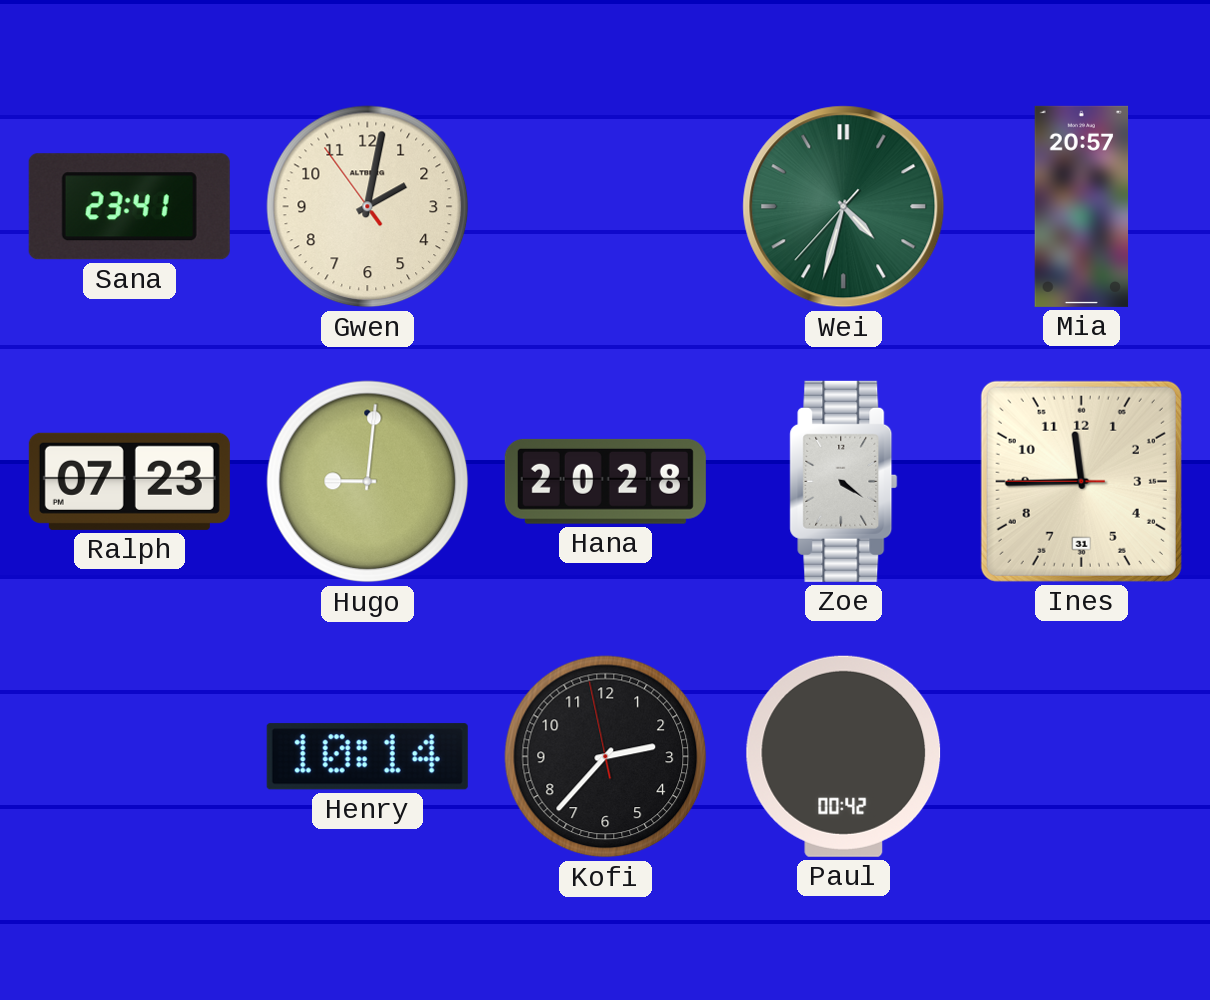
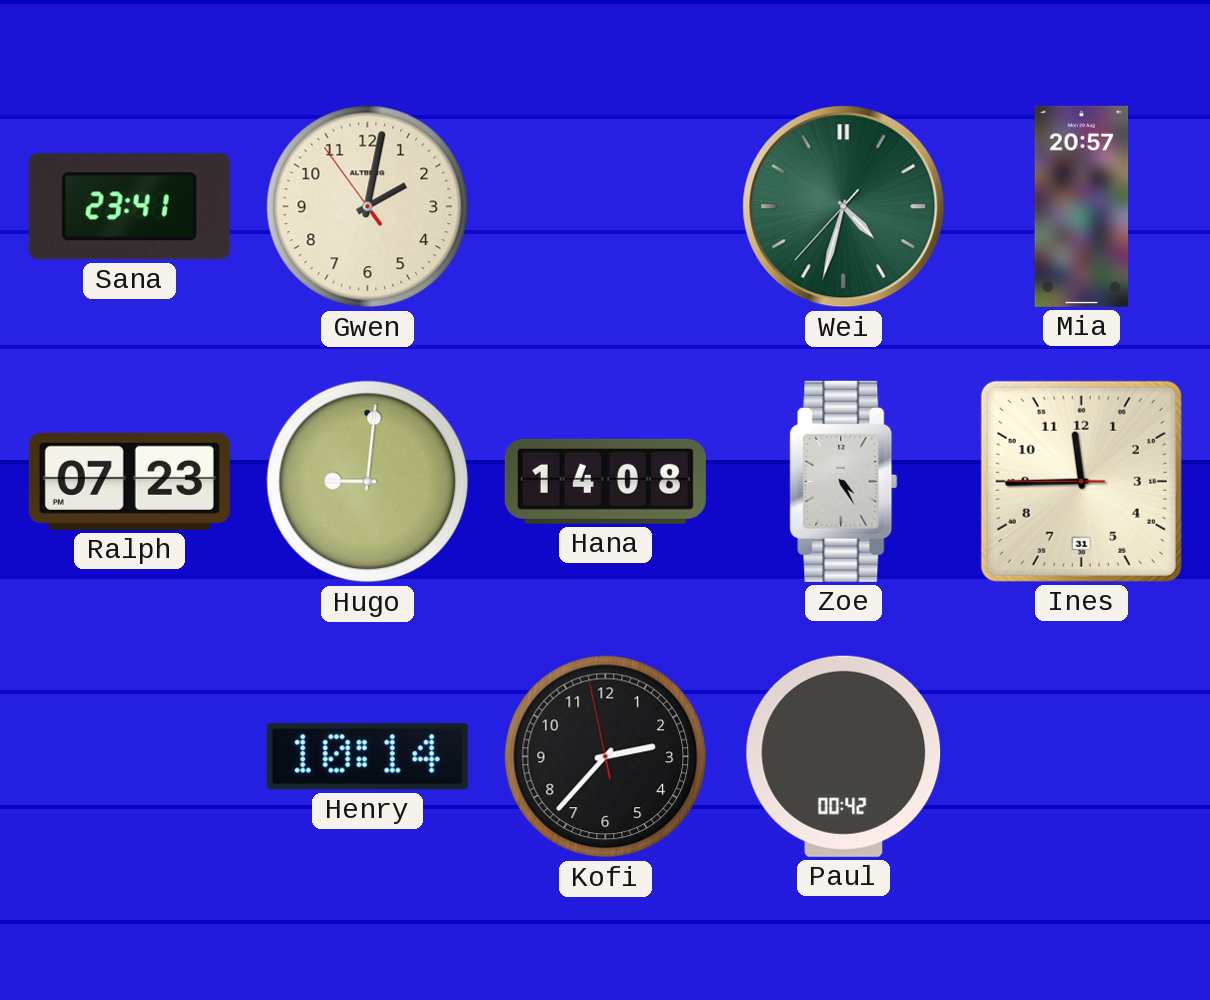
Hana: 20:28 -> 14:08
Zoe: 4:21 -> 4:25
